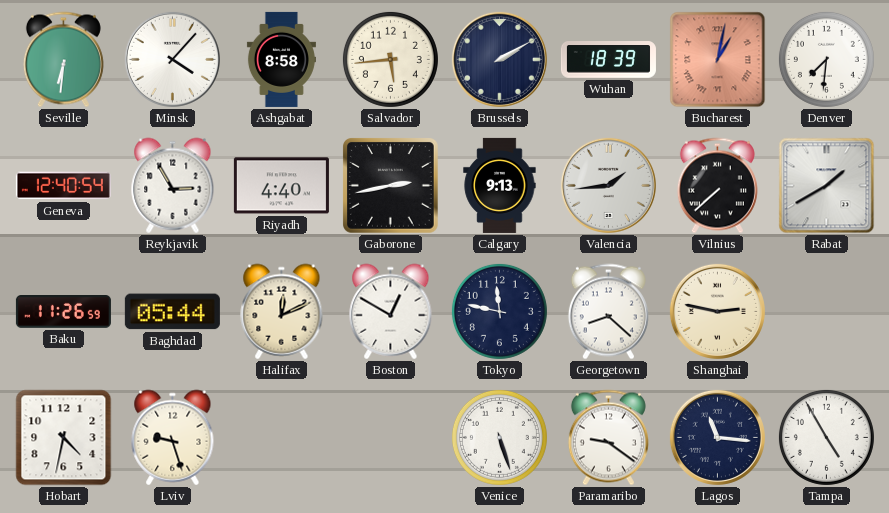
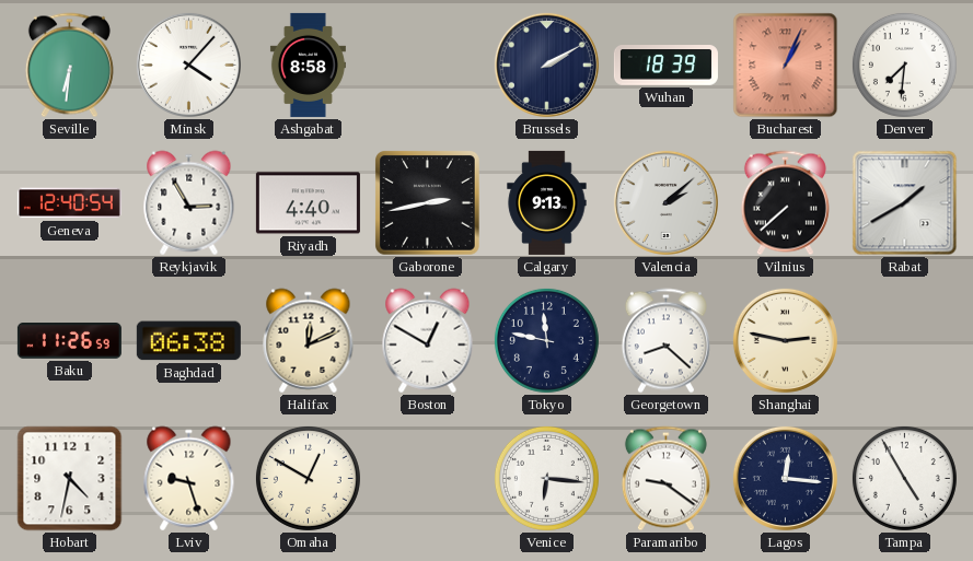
Salvador: 5:44 -> none
Bucharest: 1:02 -> 1:04
Valencia: 1:44 -> 2:08
Baghdad: 05:44 -> 06:38
Omaha: none -> 12:50
Venice: 5:27 -> 6:16
Lagos: 11:16 -> 12:16
